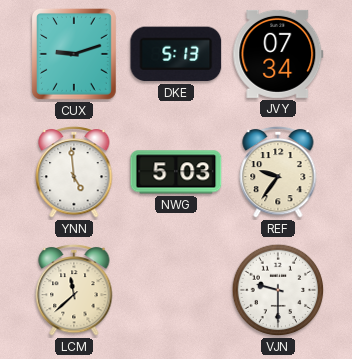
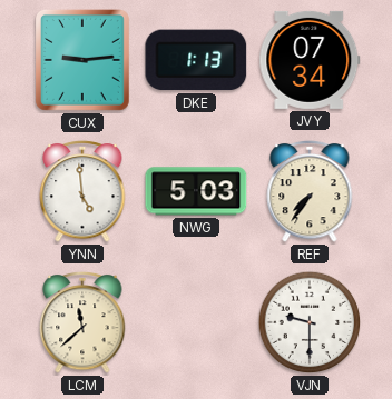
CUX: 9:12 -> 9:14
DKE: 5:13 -> 1:13
REF: 9:36 -> 7:36
